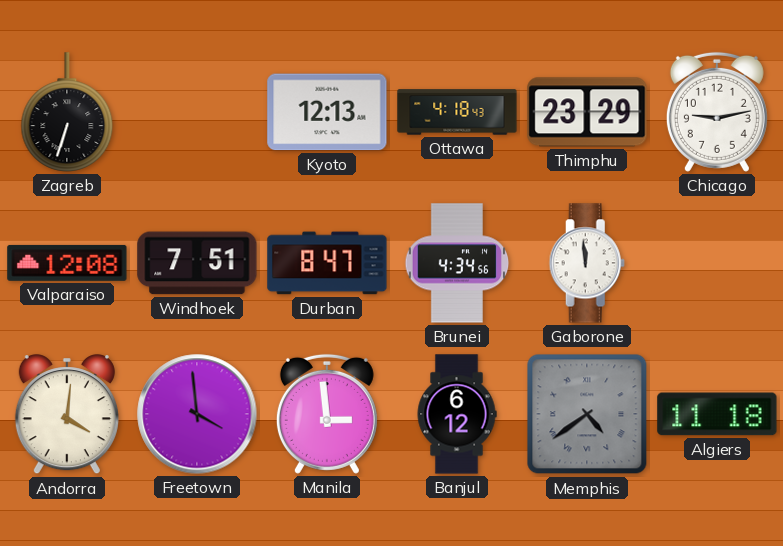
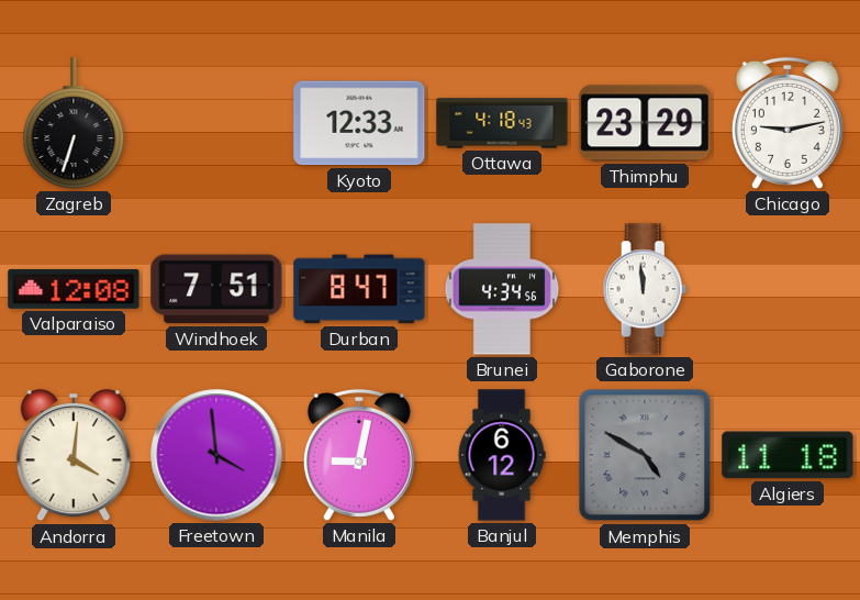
Kyoto: 12:13 -> 12:33
Manila: 2:59 -> 9:02
Memphis: 4:39 -> 4:50
